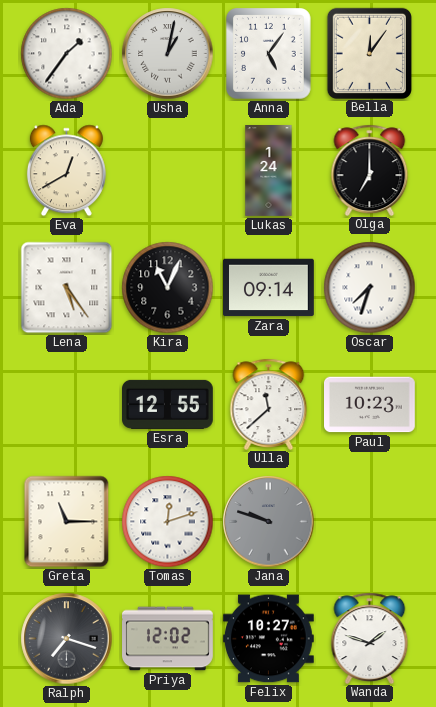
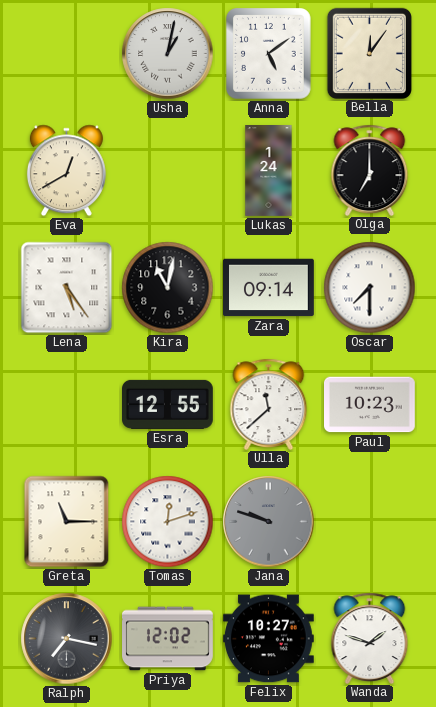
Ada: 1:36 -> none
Anna: 5:06 -> 5:09
Kira: 11:04 -> 11:02
Oscar: 7:33 -> 7:30
Ralph: 7:18 -> 7:17
